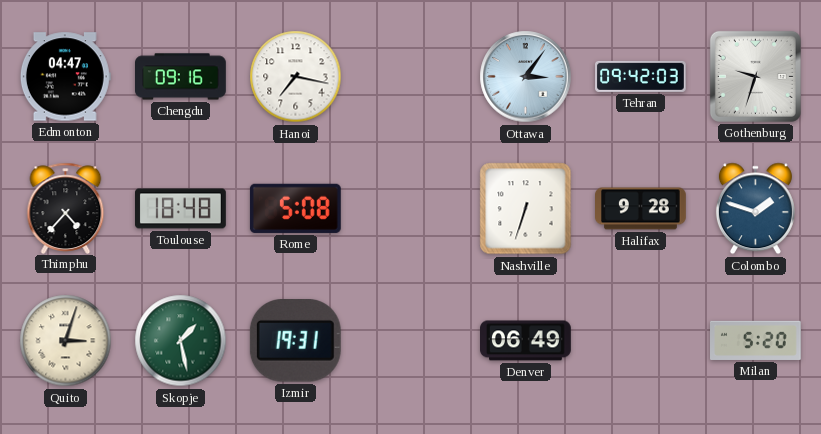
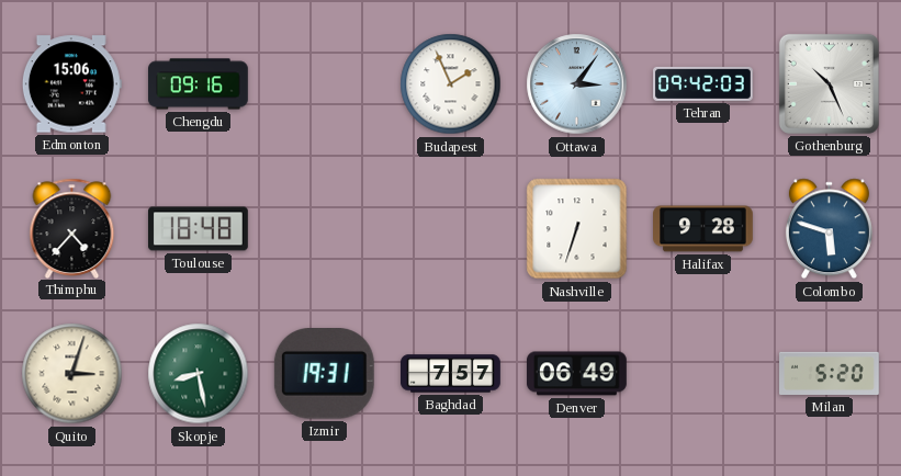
Edmonton: 04:47 -> 15:06
Hanoi: 7:17 -> none
Budapest: none -> 1:56
Gothenburg: 9:33 -> 10:26
Rome: 5:08 -> none
Colombo: 1:48 -> 5:48
Skopje: 1:28 -> 8:28
Baghdad: none -> 7:57
